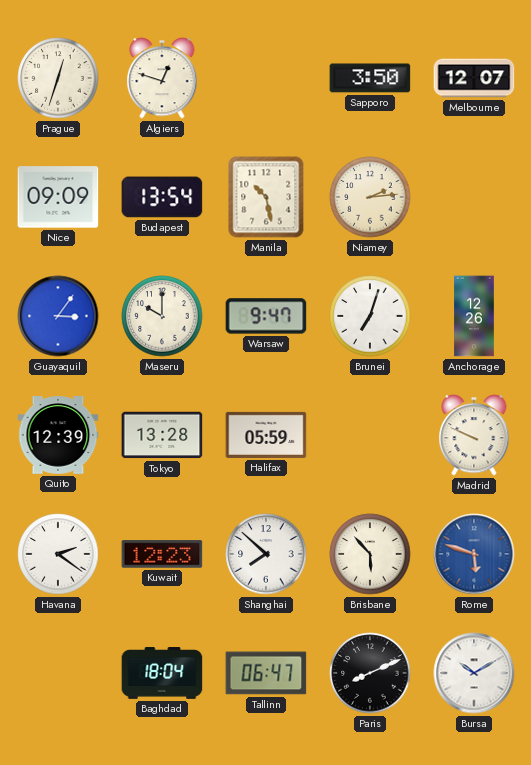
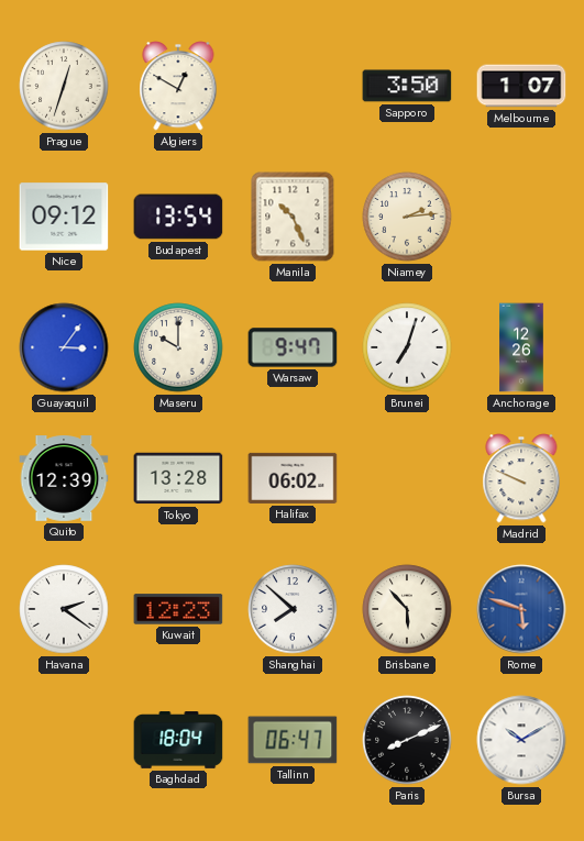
Algiers: 12:48 -> 12:50
Melbourne: 12:07 -> 1:07
Nice: 09:09 -> 09:12
Manila: 10:28 -> 10:26
Halifax: 05:59 -> 06:02
